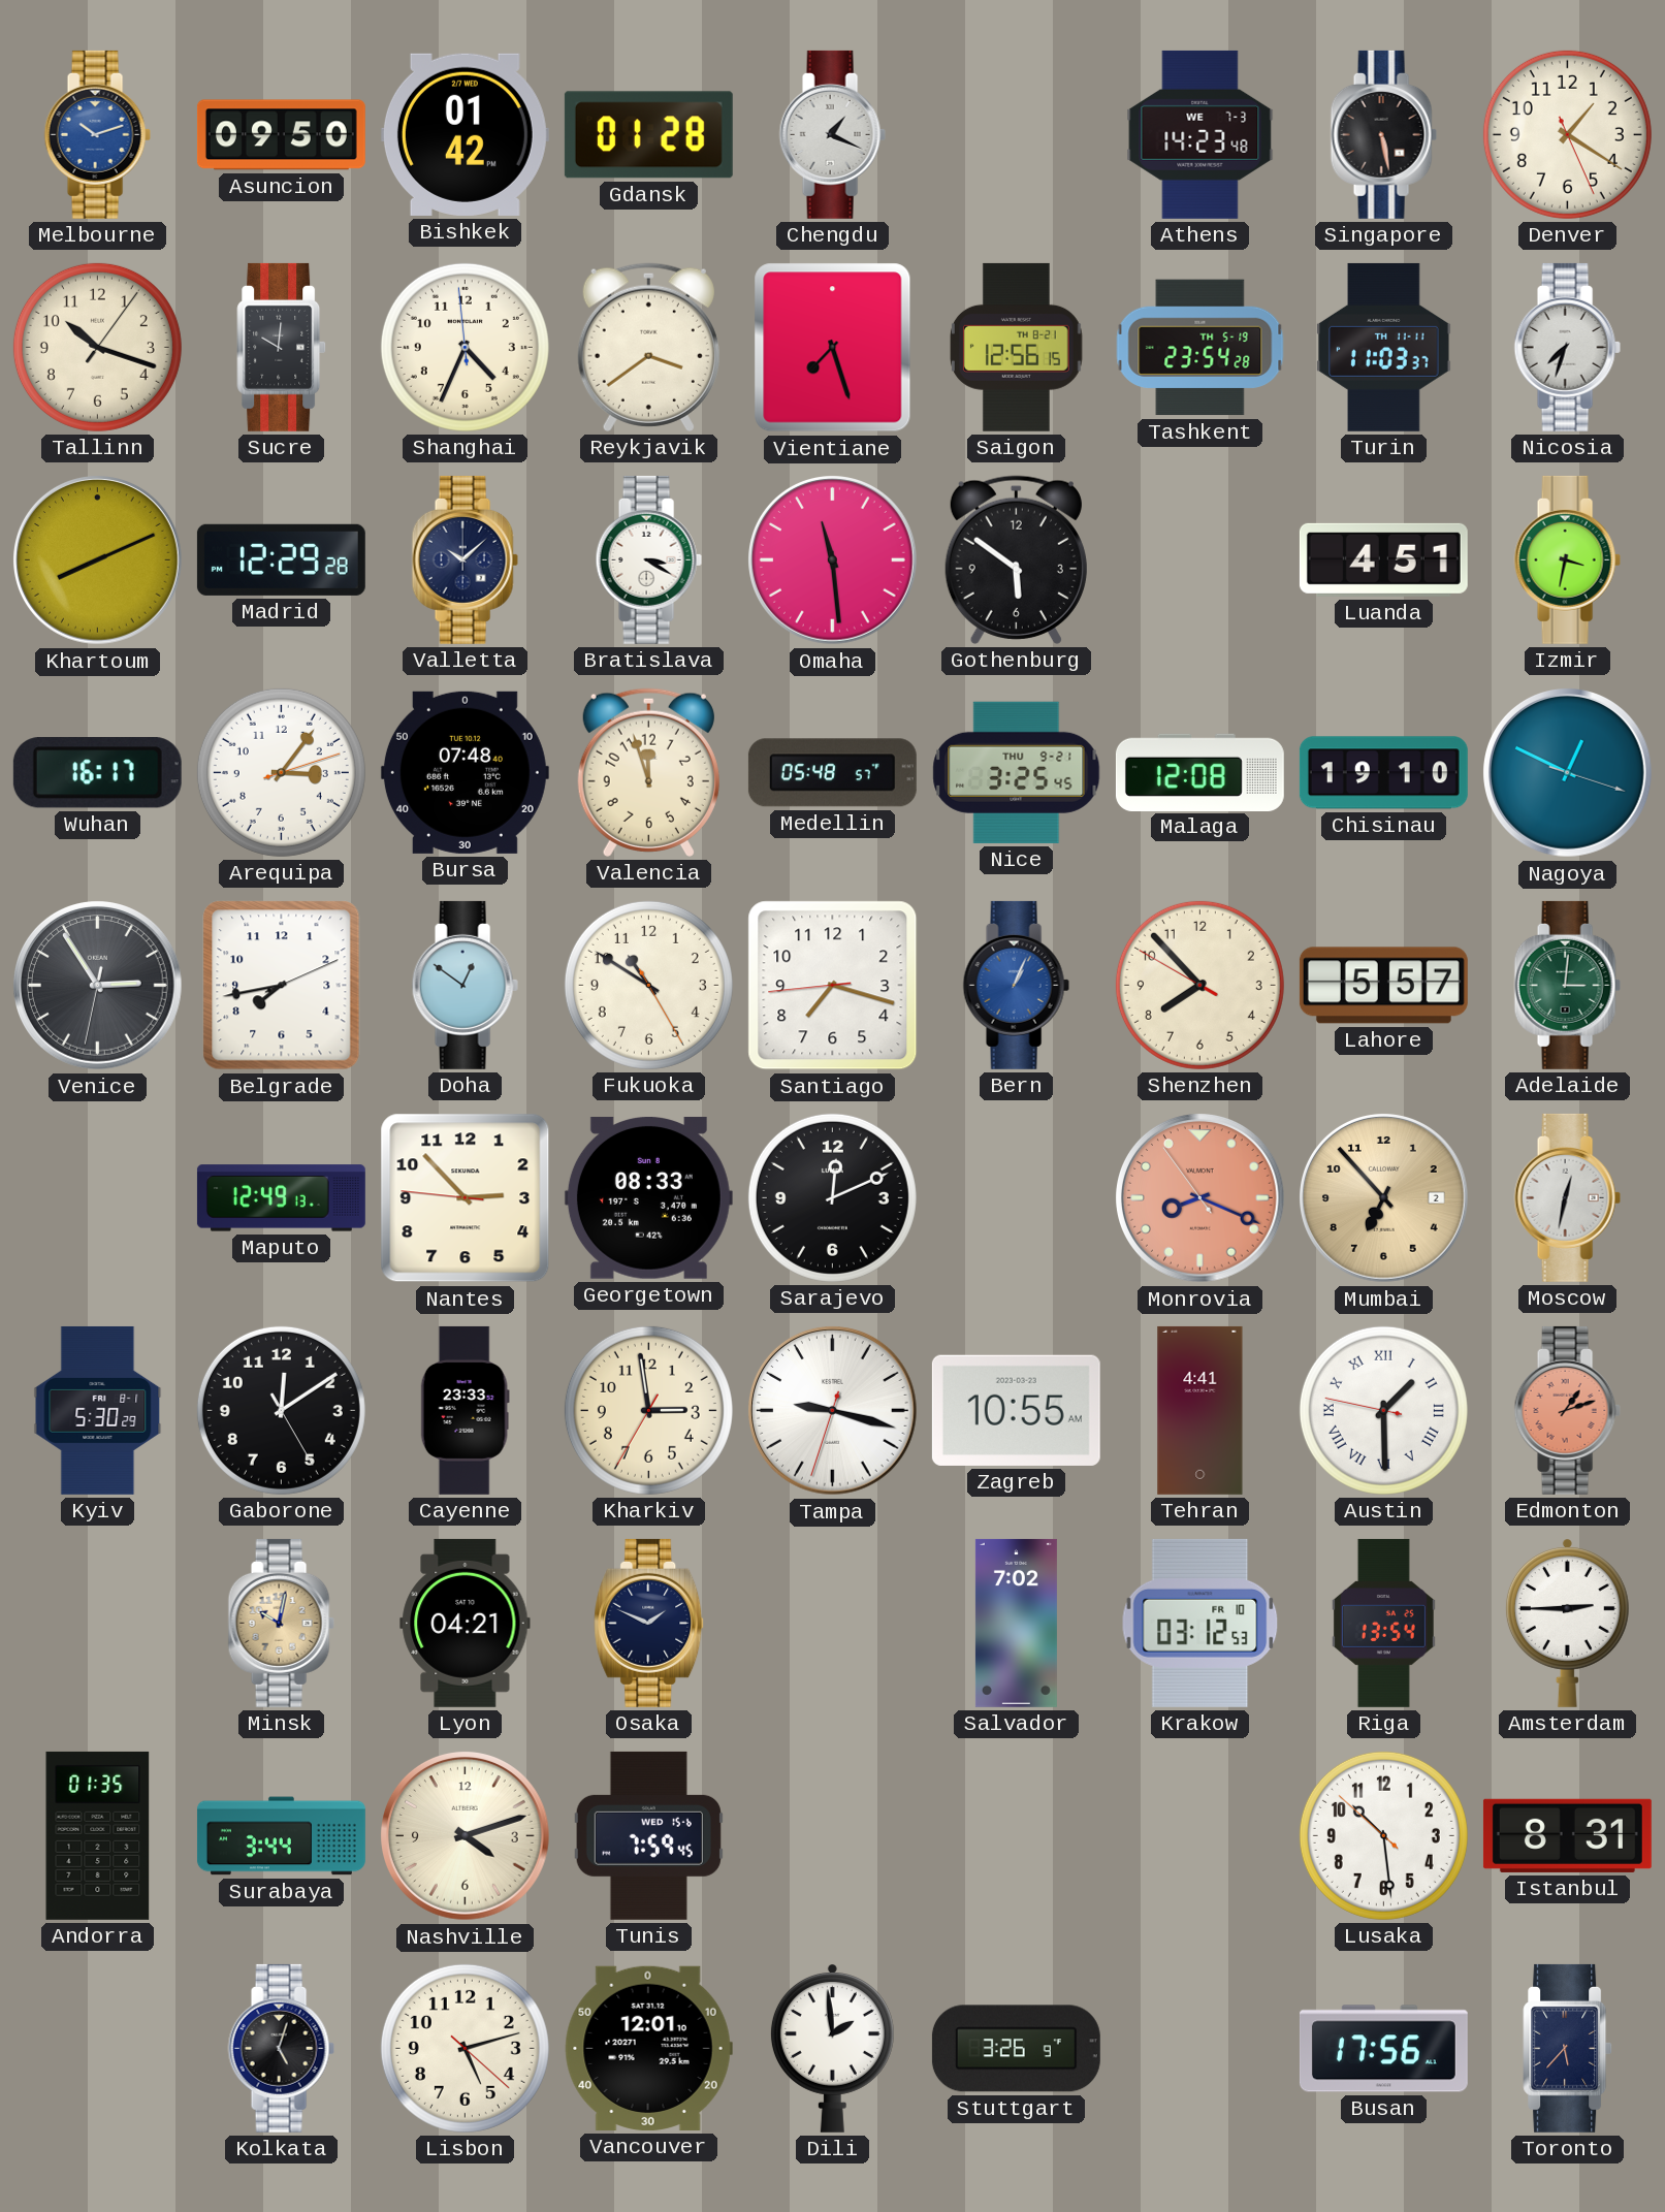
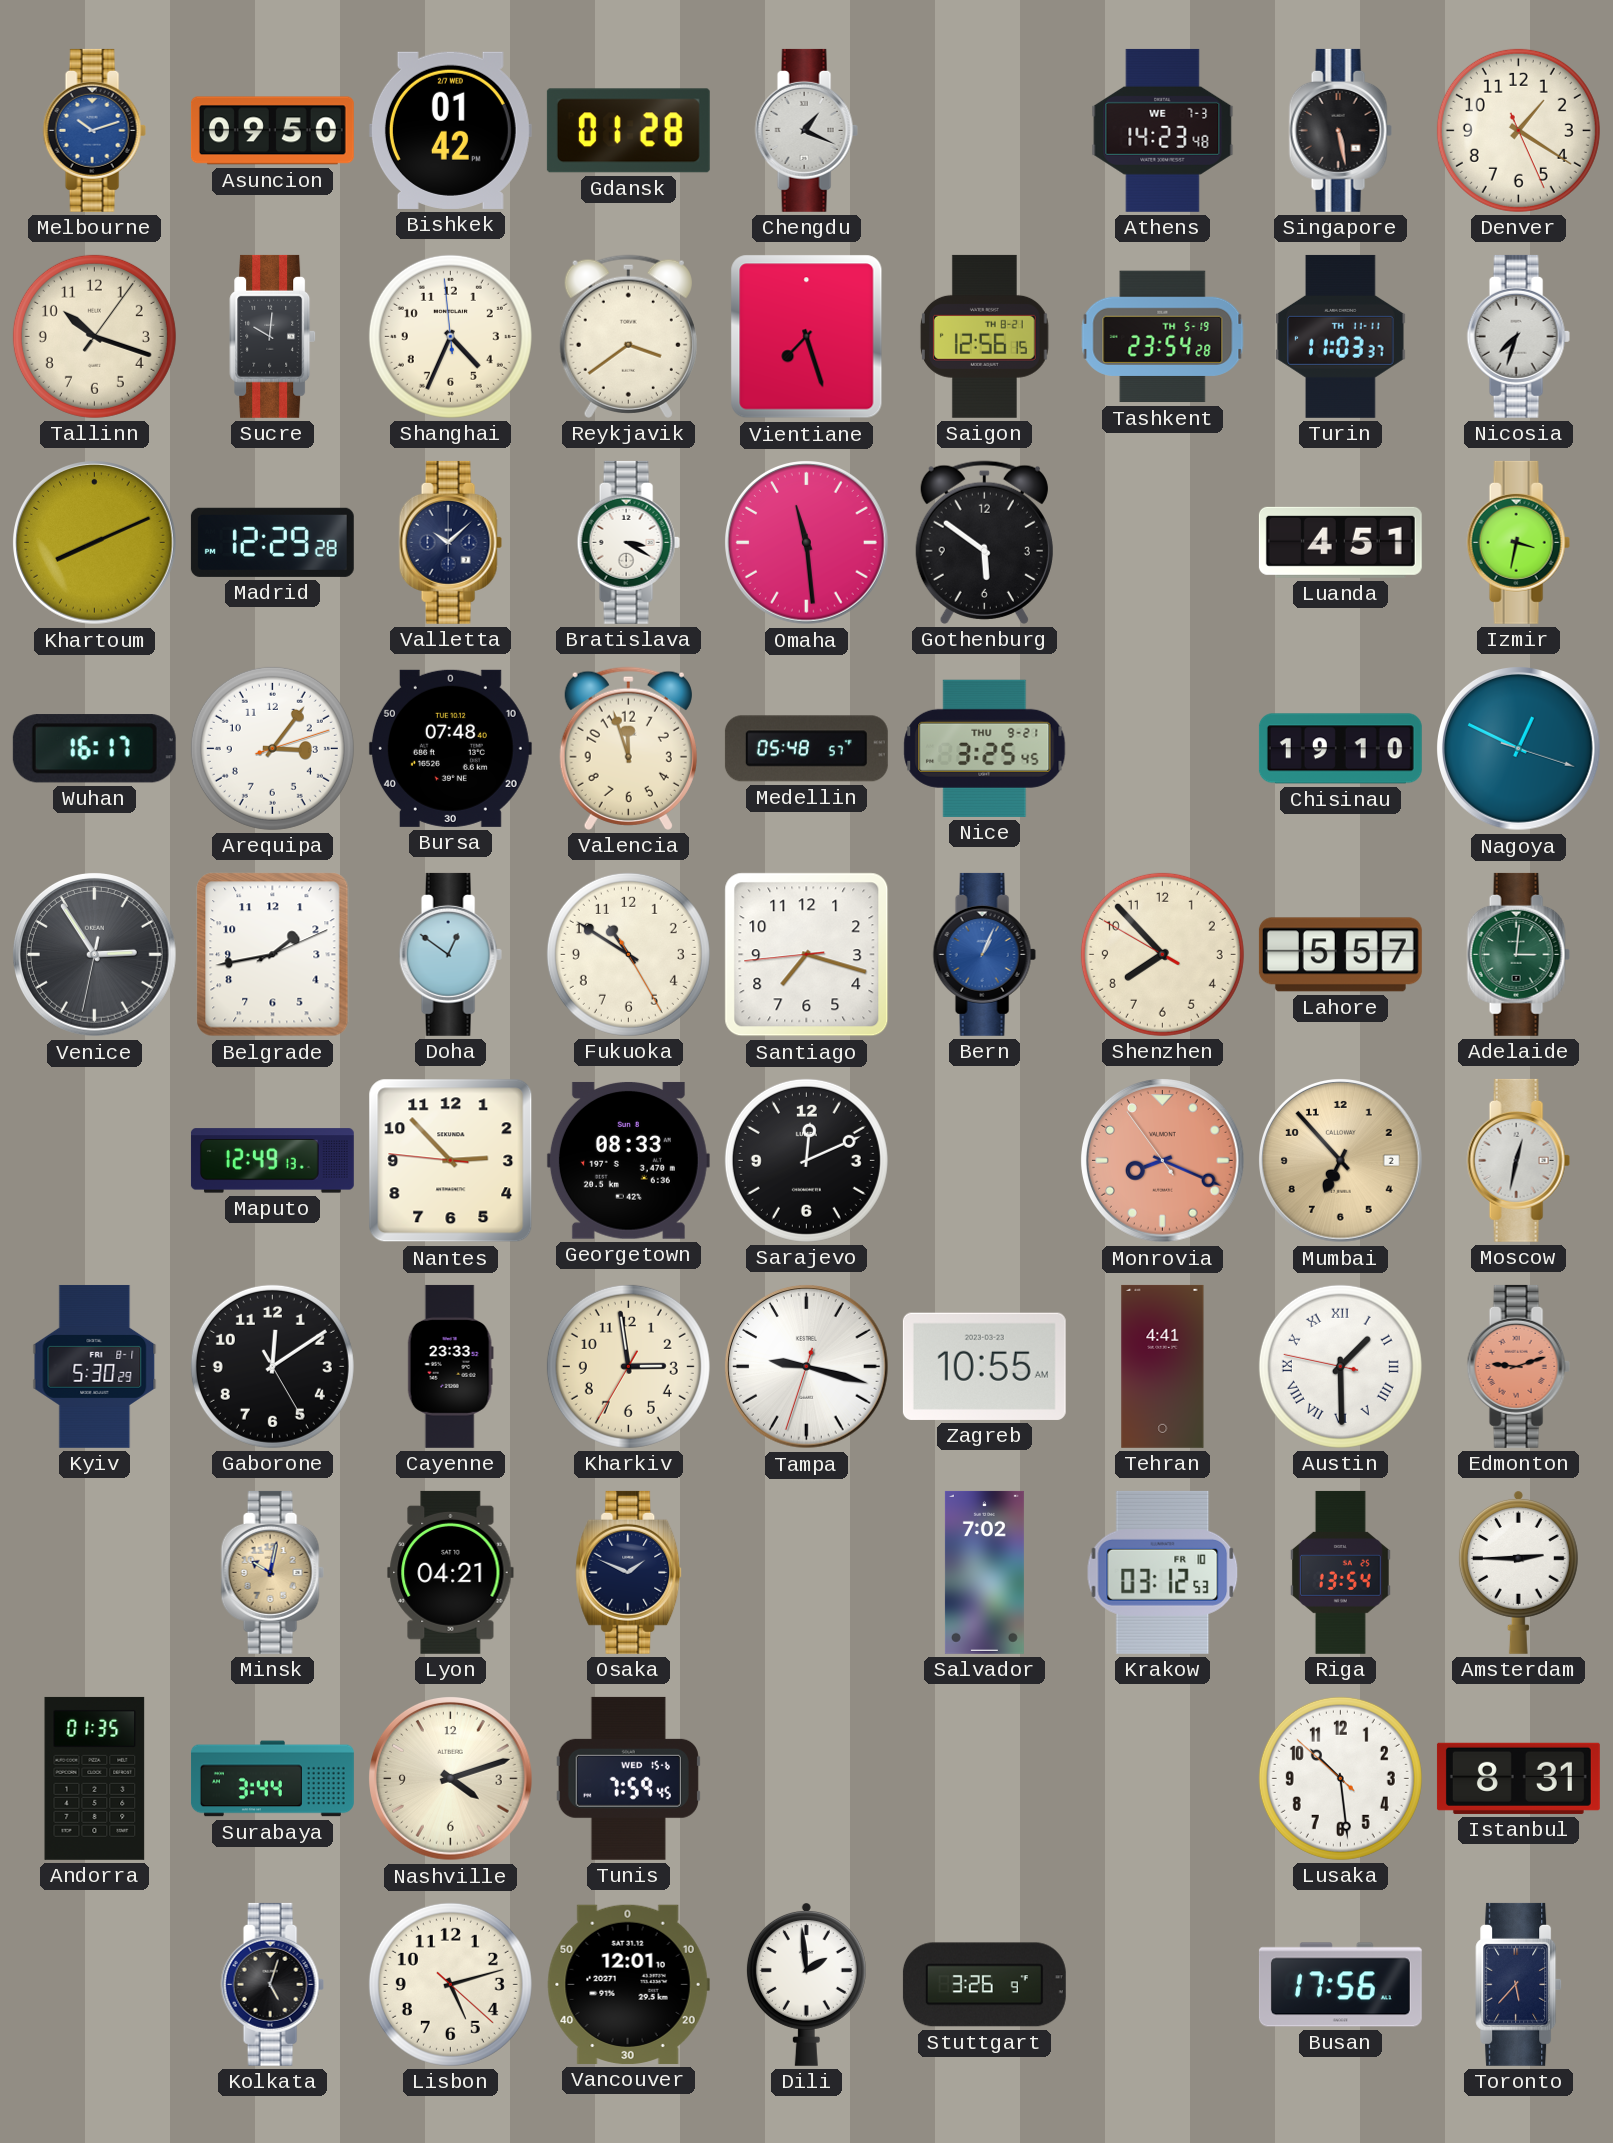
Malaga: 12:08 -> none
Belgrade: 7:43 -> 1:43
Edmonton: 1:12 -> 9:12
